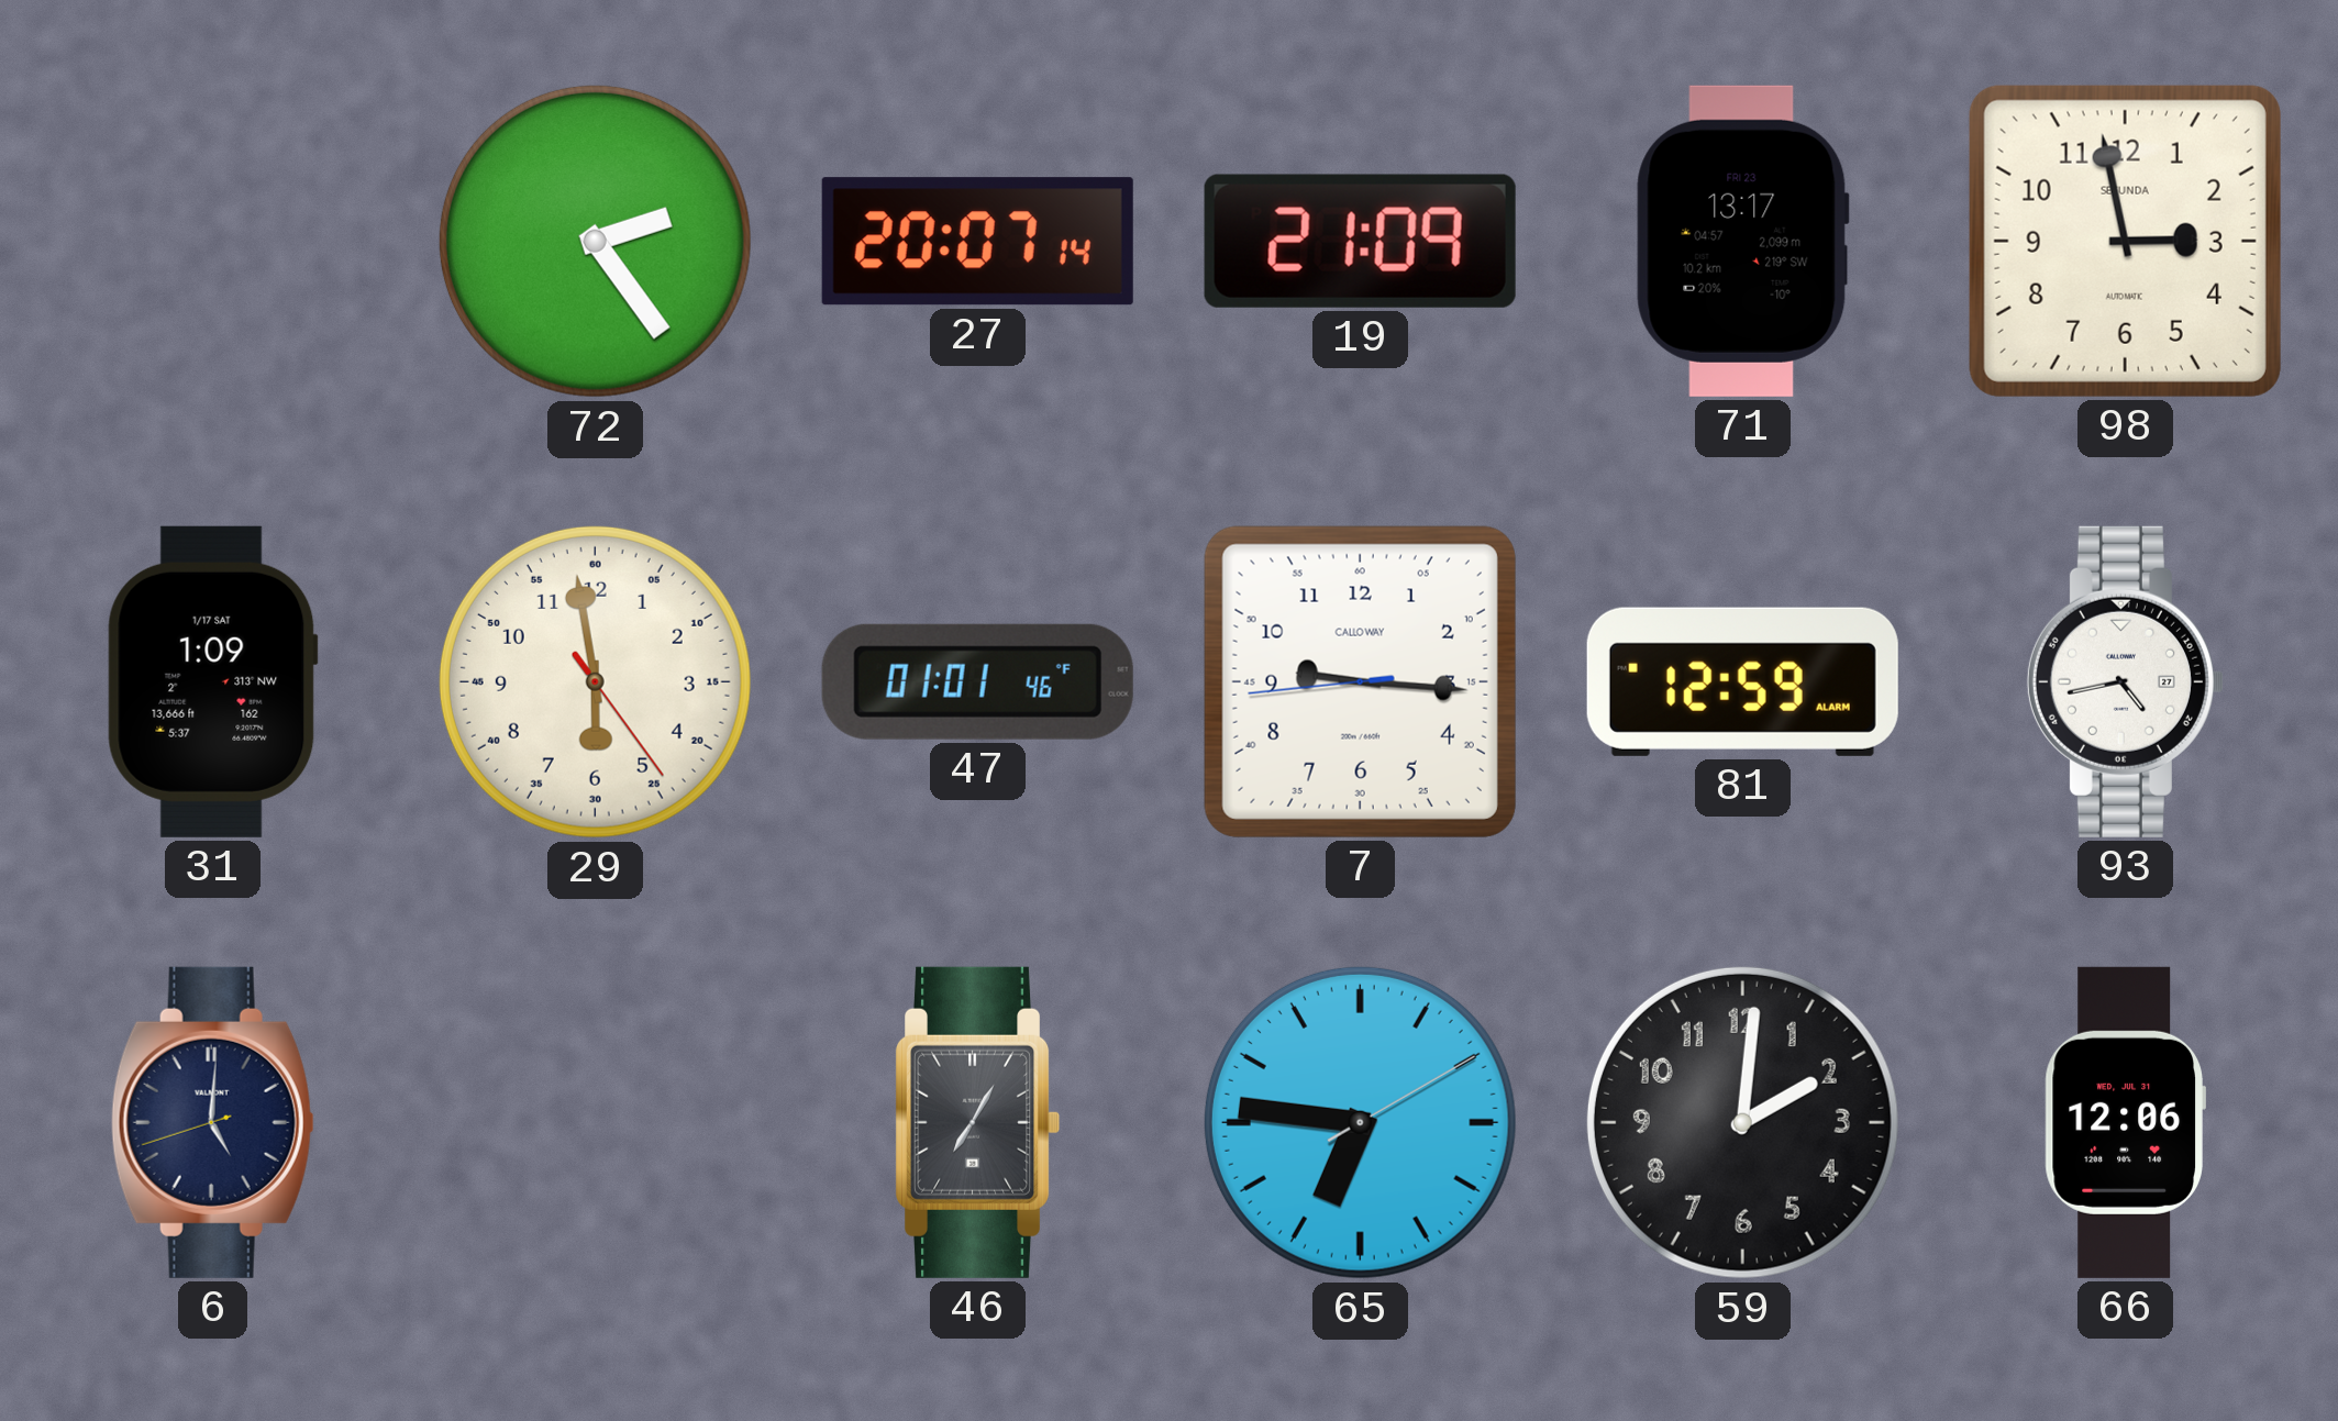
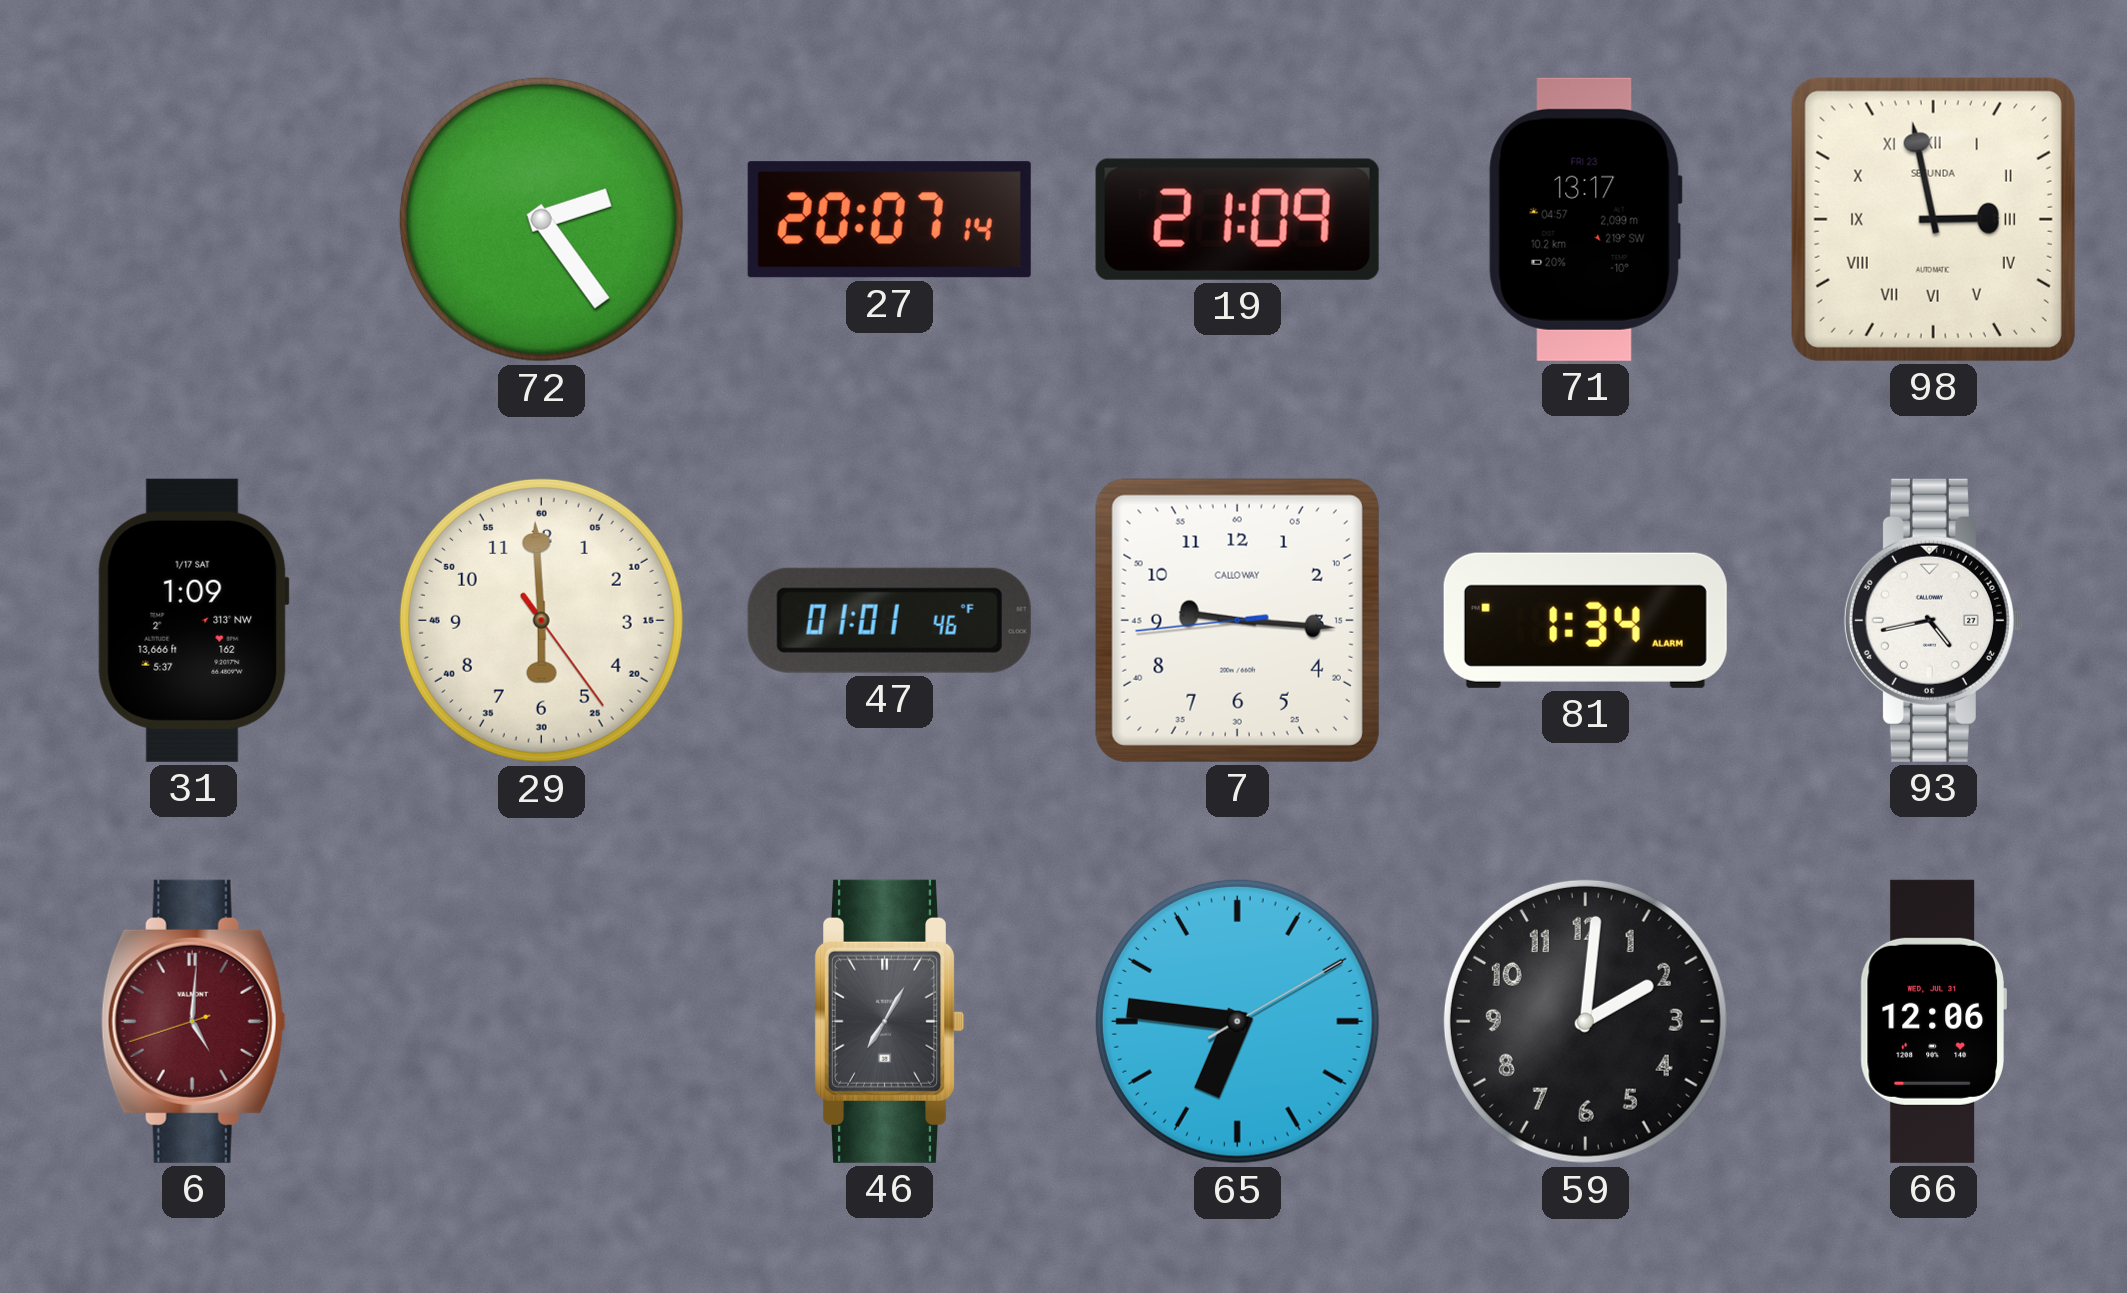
98 numerals: Arabic -> Roman
29: 5:58 -> 5:59
81: 12:59 -> 1:34
6 dial: navy -> burgundy
